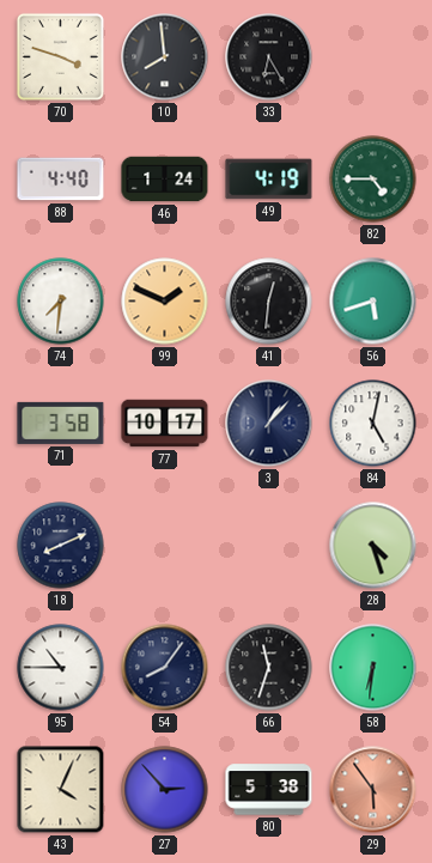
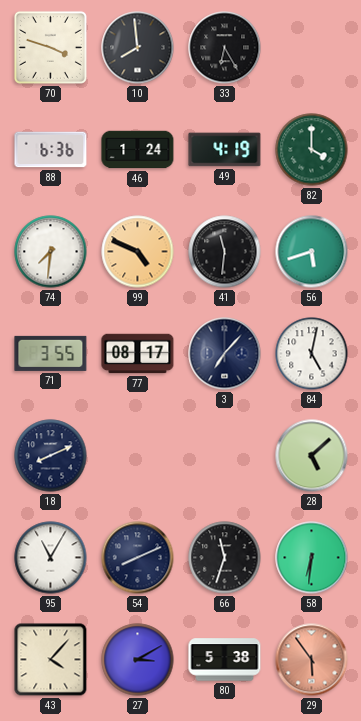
88: 4:40 -> 6:36
82: 4:45 -> 4:00
99: 1:49 -> 4:49
41: 12:31 -> 11:31
71: 3:58 -> 3:55
77: 10:17 -> 08:17
3: 1:07 -> 7:07
28: 4:27 -> 5:08
95: 10:45 -> 11:05
54: 8:06 -> 8:11
43: 4:04 -> 4:07
27: 2:53 -> 3:10
